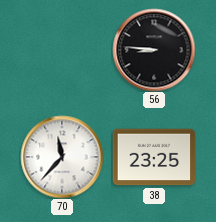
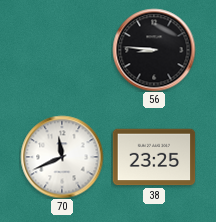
70: 11:37 -> 11:41
